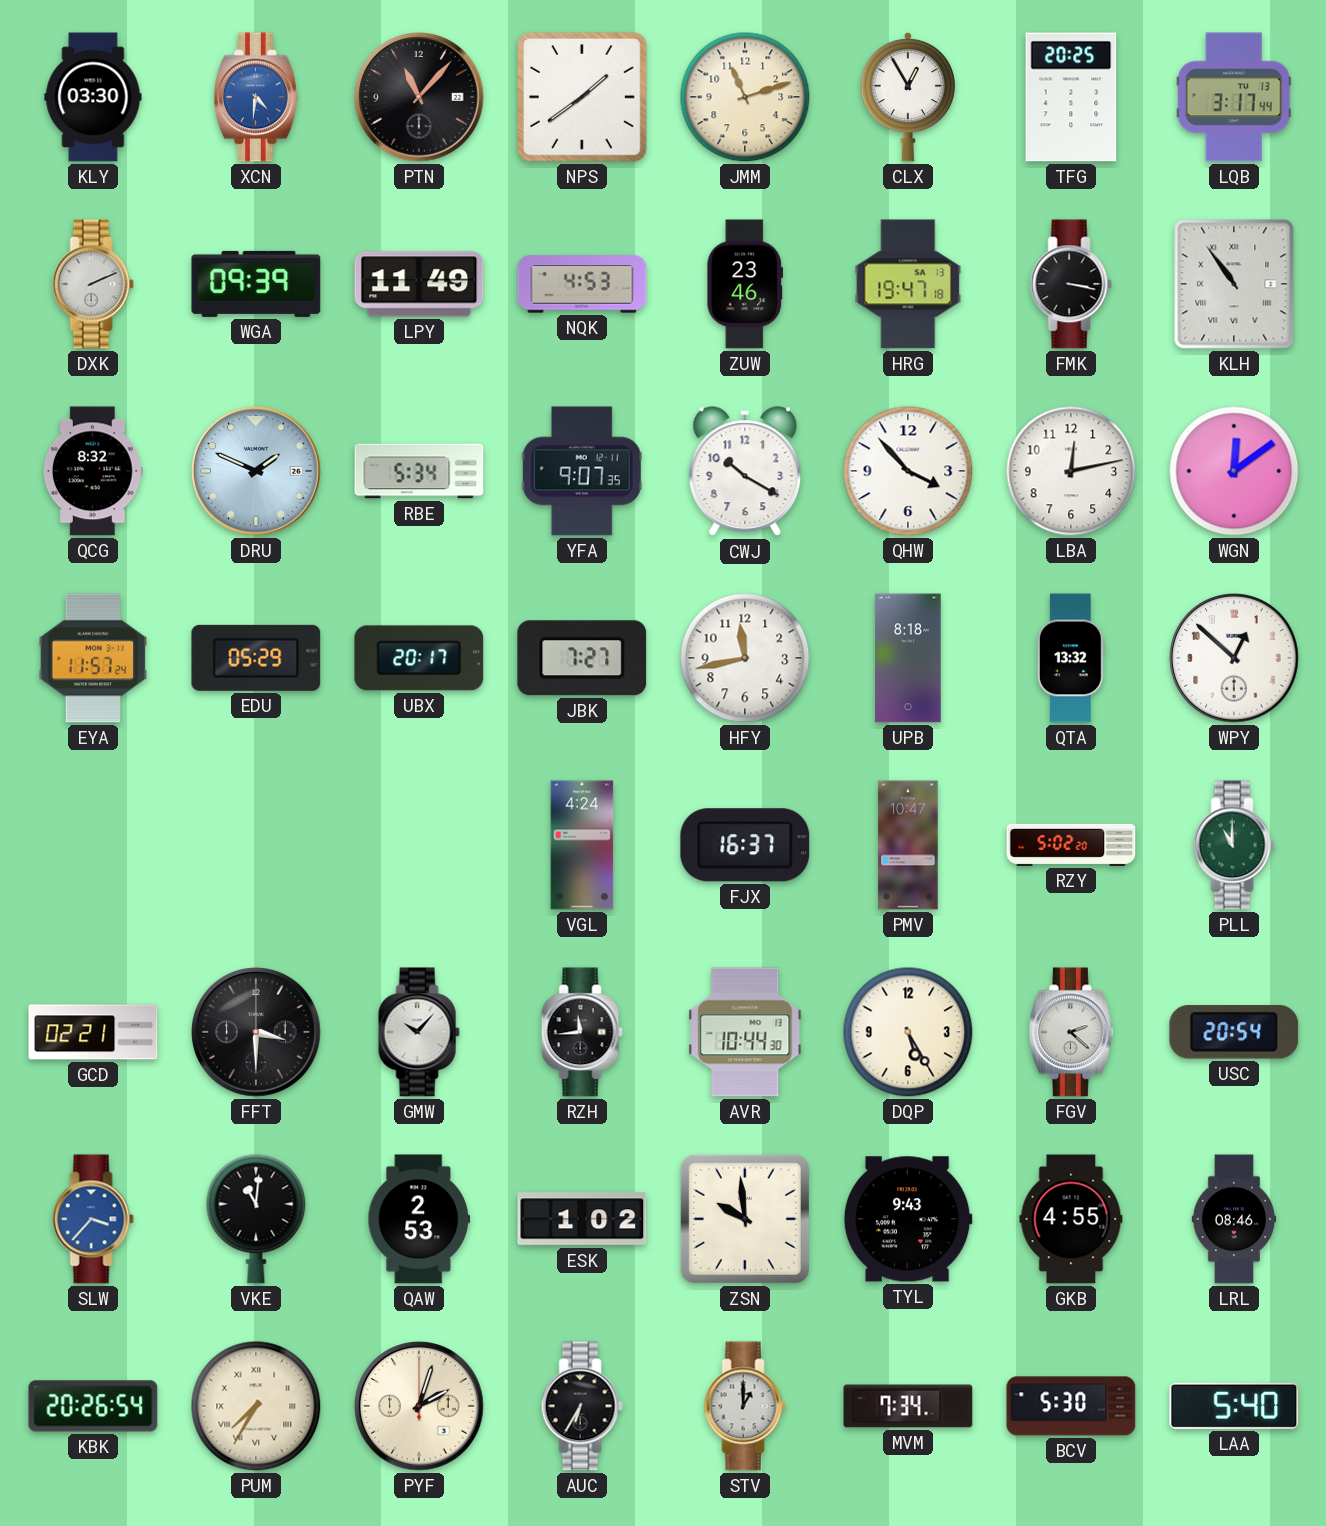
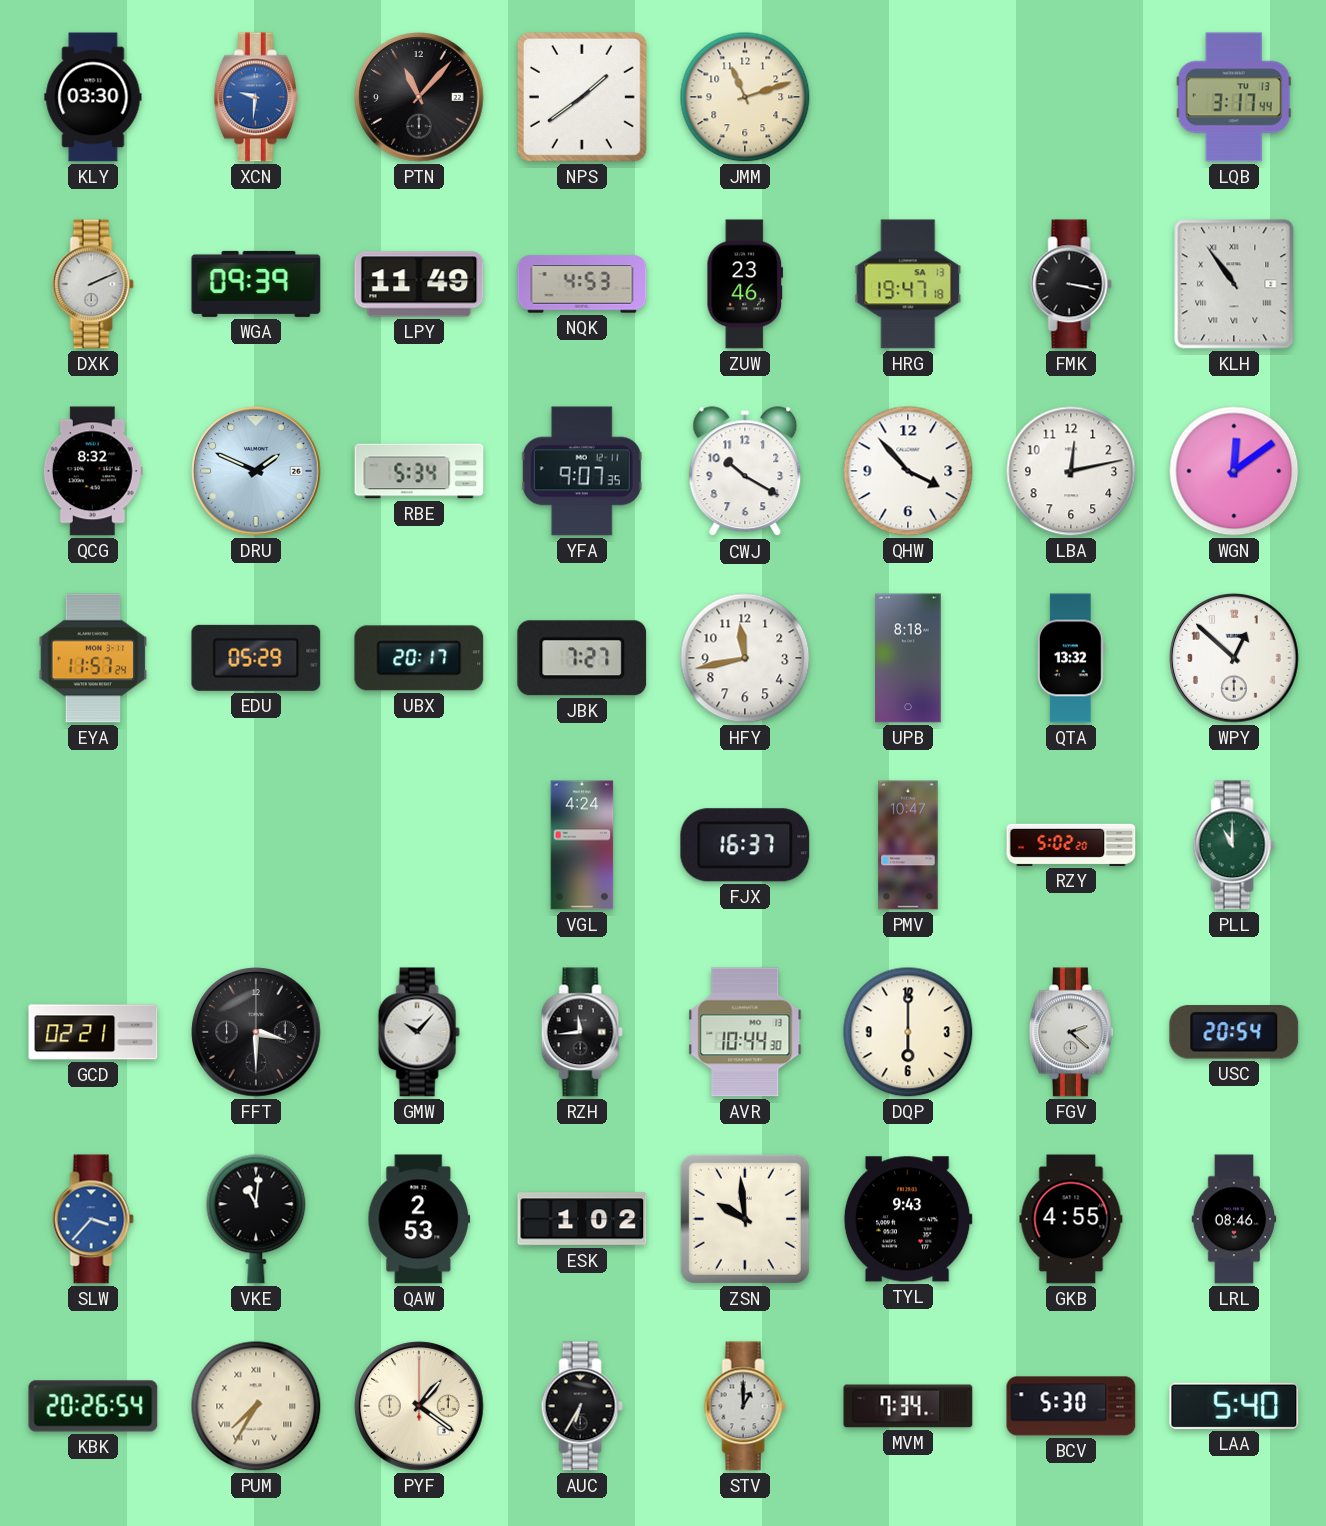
XCN: 4:31 -> 9:31
CLX: 12:55 -> none
TFG: 20:25 -> none
DQP: 5:25 -> 6:00
PYF: 2:03 -> 1:21
